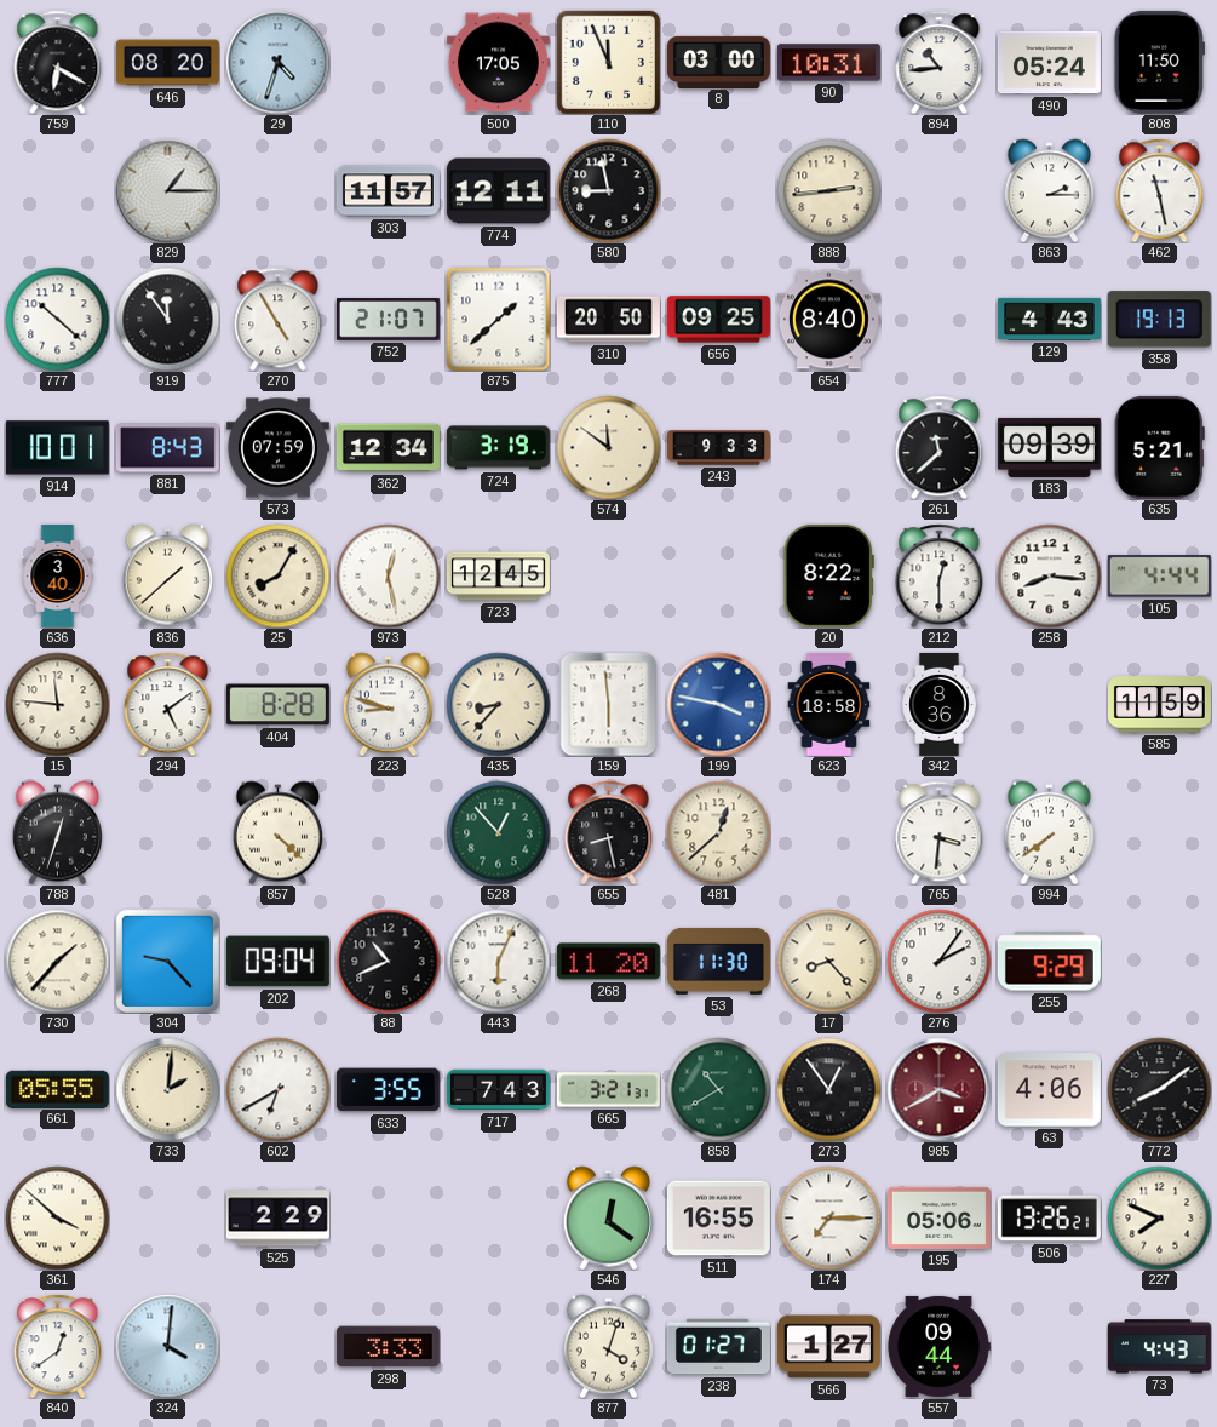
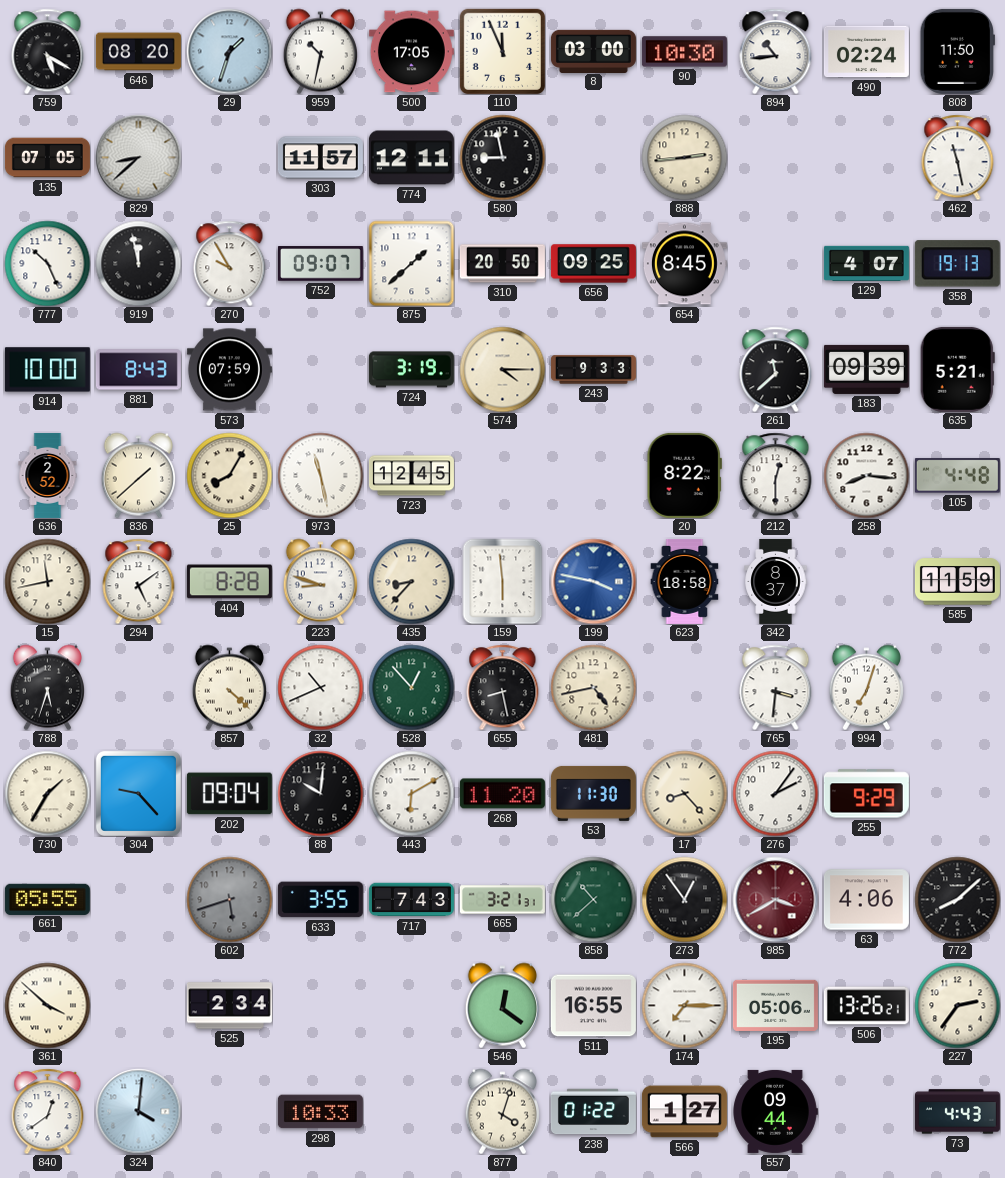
759: 6:20 -> 5:20
29: 4:33 -> 1:33
959: none -> 10:32
90: 10:31 -> 10:30
490: 05:24 -> 02:24
135: none -> 07:05
829: 1:15 -> 8:38
863: 2:15 -> none
777: 10:22 -> 10:26
919: 11:54 -> 11:58
270: 4:55 -> 9:55
752: 21:07 -> 09:07
654: 8:40 -> 8:45
129: 4:43 -> 4:07
914: 10:01 -> 10:00
362: 12:34 -> none
574: 11:51 -> 4:15
636: 3:40 -> 2:52
973: 12:28 -> 11:28
105: 4:44 -> 4:48
15: 11:46 -> 11:43
342: 8:36 -> 8:37
788: 12:33 -> 5:33
32: none -> 10:41
481: 12:38 -> 4:43
994: 7:39 -> 7:03
730: 1:37 -> 1:35
88: 10:41 -> 10:01
443: 6:04 -> 6:10
733: 2:01 -> none
602: 6:40 -> 5:42
602 dial: white -> grey
858: 10:40 -> 10:38
772: 8:09 -> 8:08
525: 2:29 -> 2:34
227: 7:49 -> 2:36
298: 3:33 -> 10:33
238: 01:27 -> 01:22
